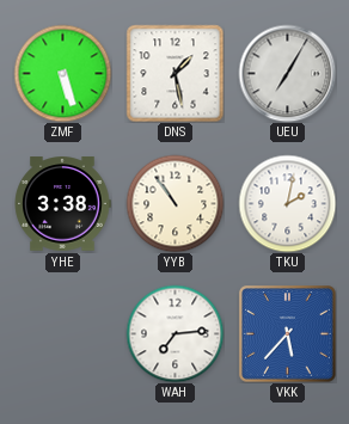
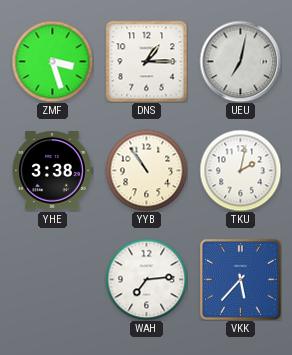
ZMF: 5:27 -> 3:27
DNS: 1:28 -> 1:15
UEU: 7:05 -> 7:02
